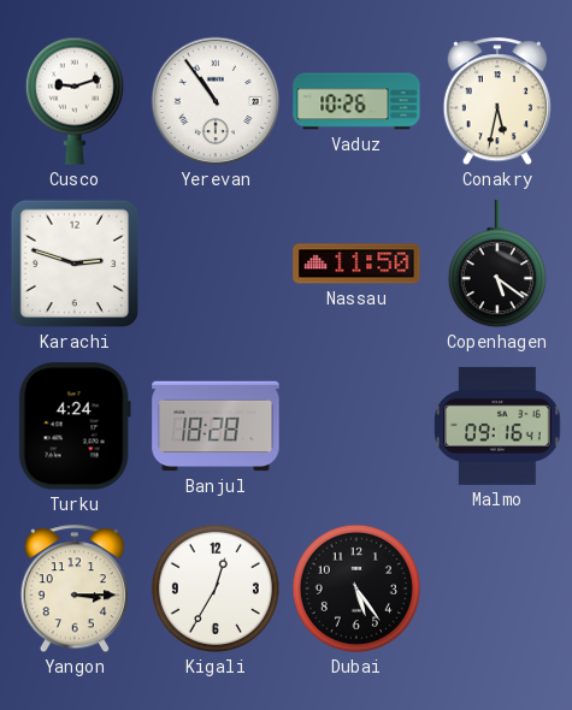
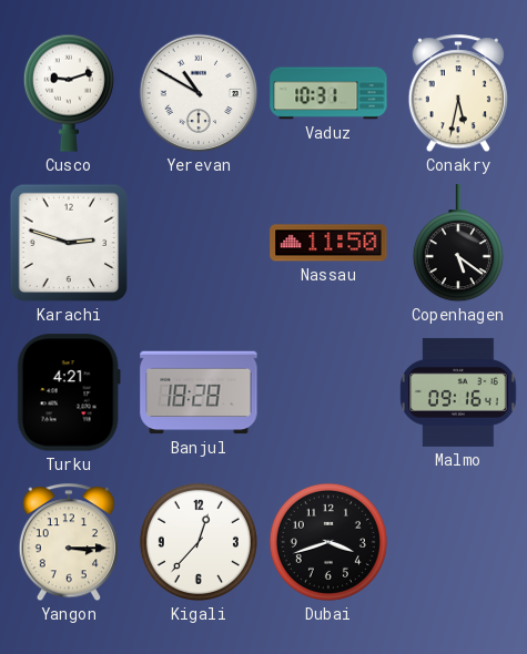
Yerevan: 10:54 -> 10:50
Vaduz: 10:26 -> 10:31
Turku: 4:24 -> 4:21
Kigali: 12:35 -> 12:37
Dubai: 5:24 -> 3:42
